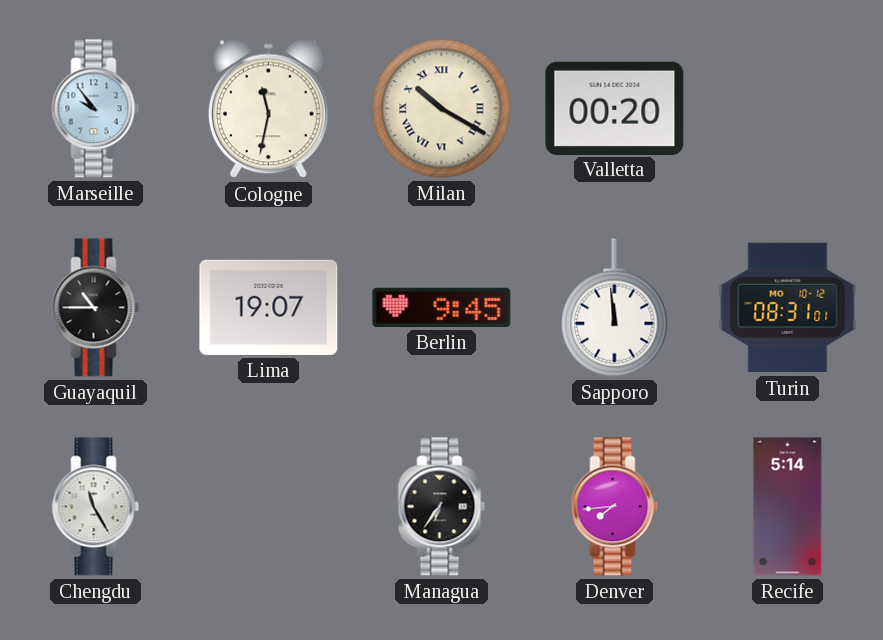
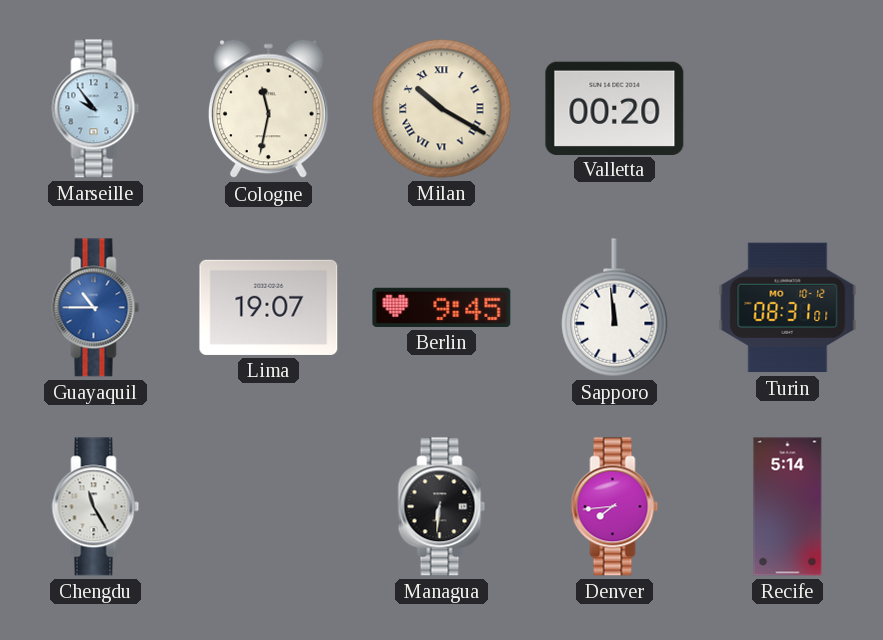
Guayaquil dial: black -> blue
Managua: 6:36 -> 6:31
